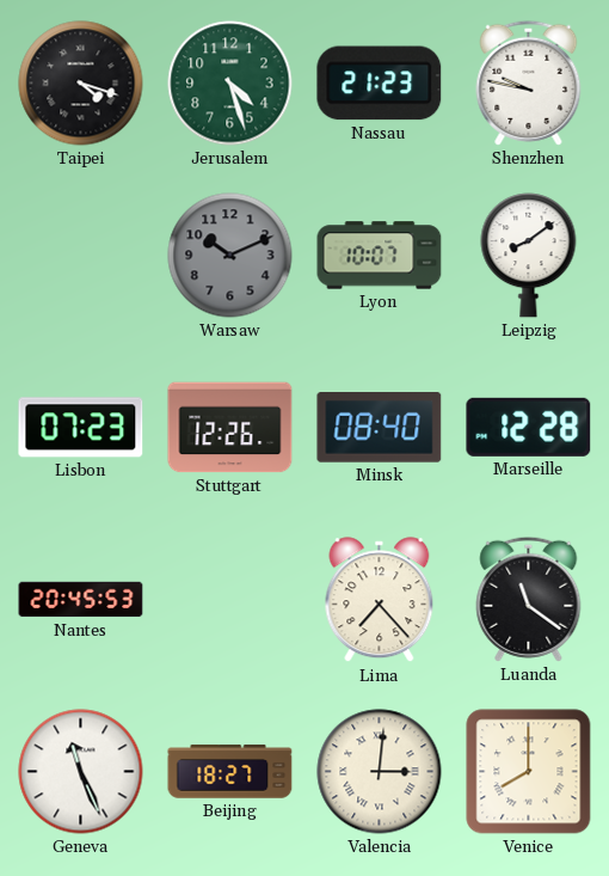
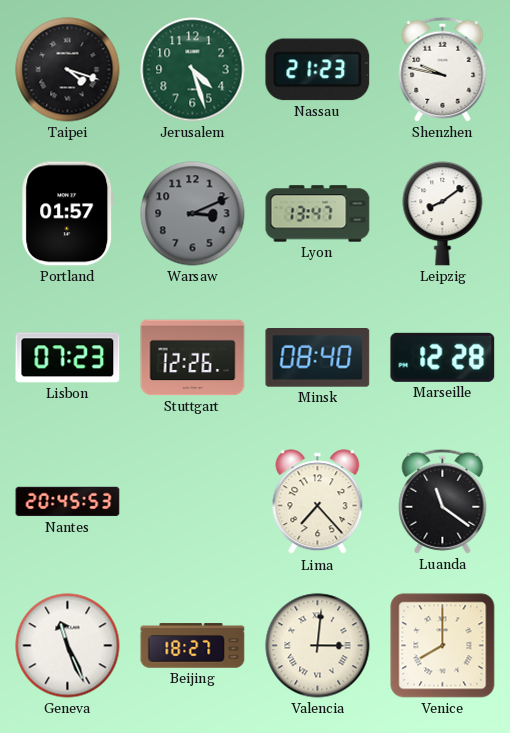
Portland: none -> 01:57
Warsaw: 10:11 -> 3:11
Lyon: 10:07 -> 13:47
